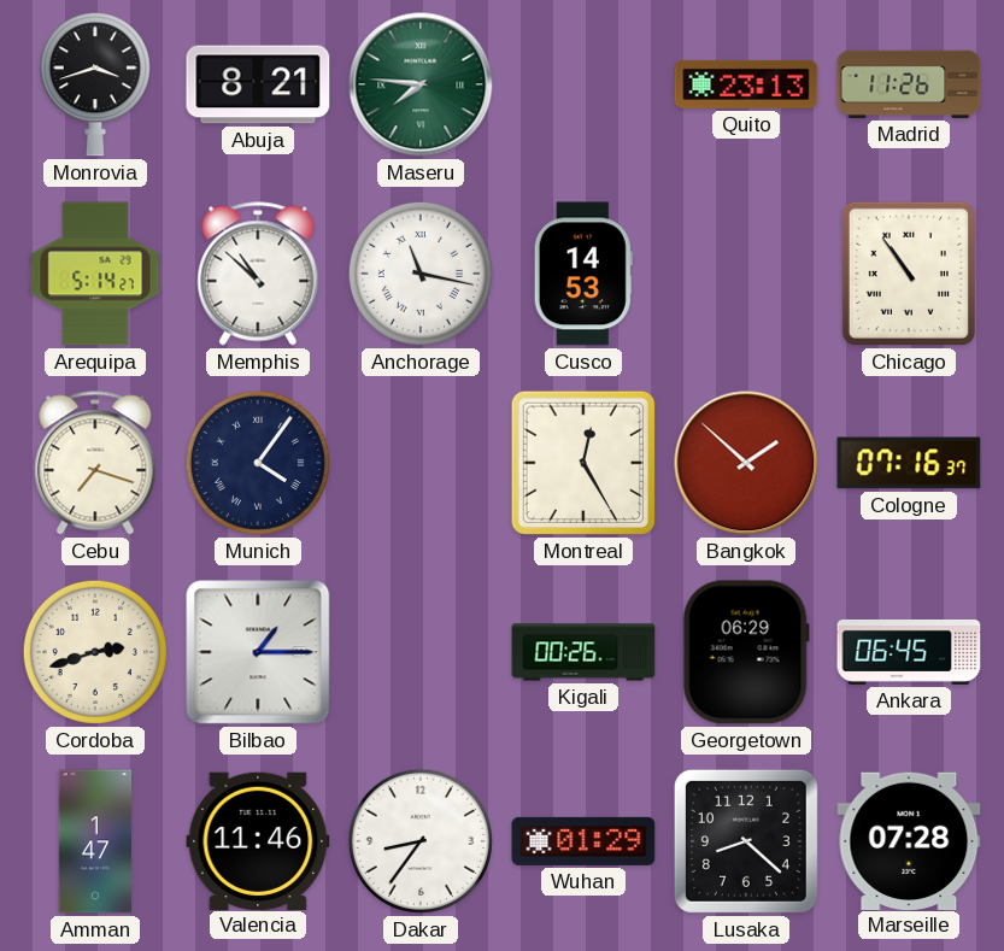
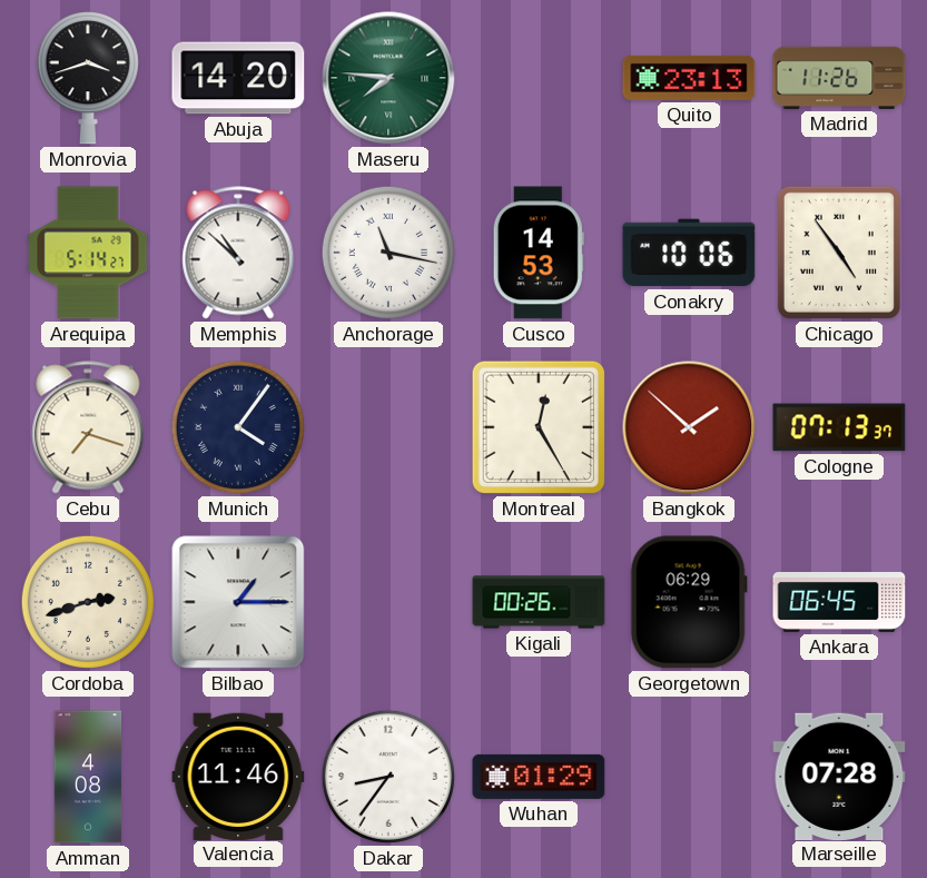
Abuja: 8:21 -> 14:20
Conakry: none -> 10:06
Chicago: 10:54 -> 4:54
Cologne: 07:16 -> 07:13
Amman: 1:47 -> 4:08
Lusaka: 8:22 -> none
